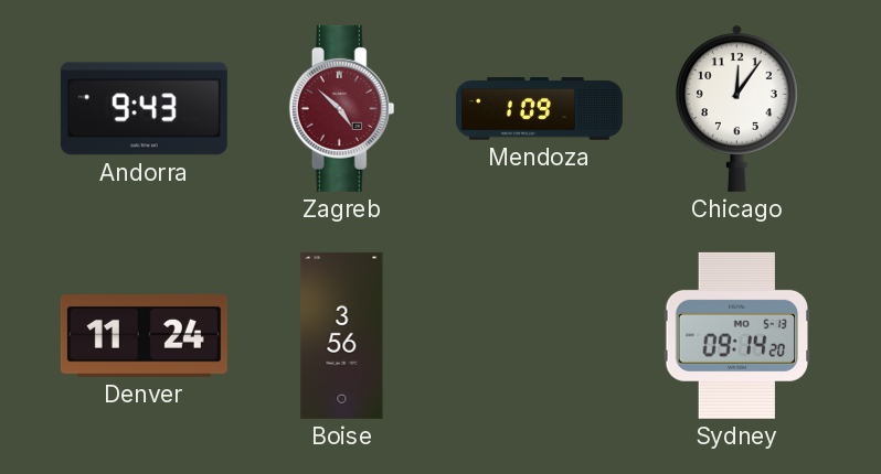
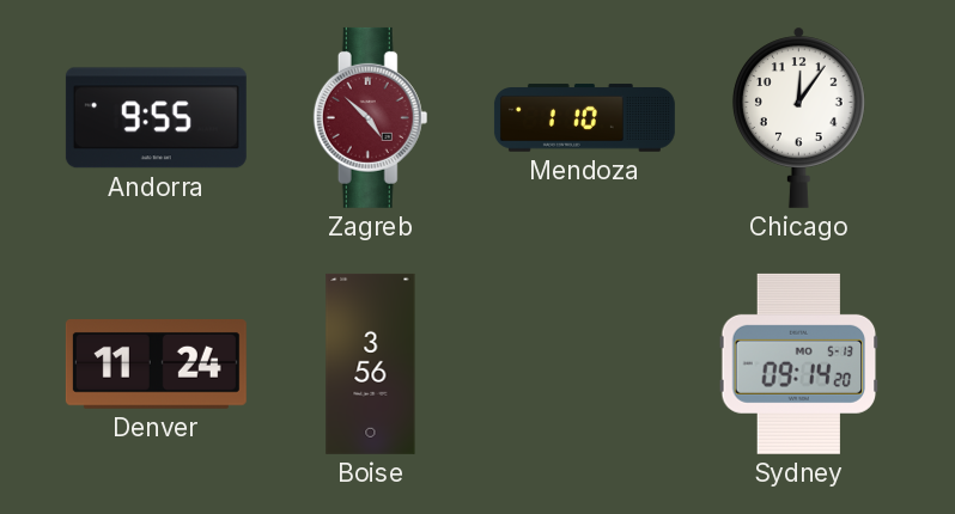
Andorra: 9:43 -> 9:55
Mendoza: 1:09 -> 1:10
